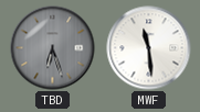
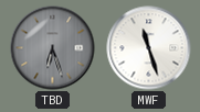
MWF: 11:29 -> 11:27
